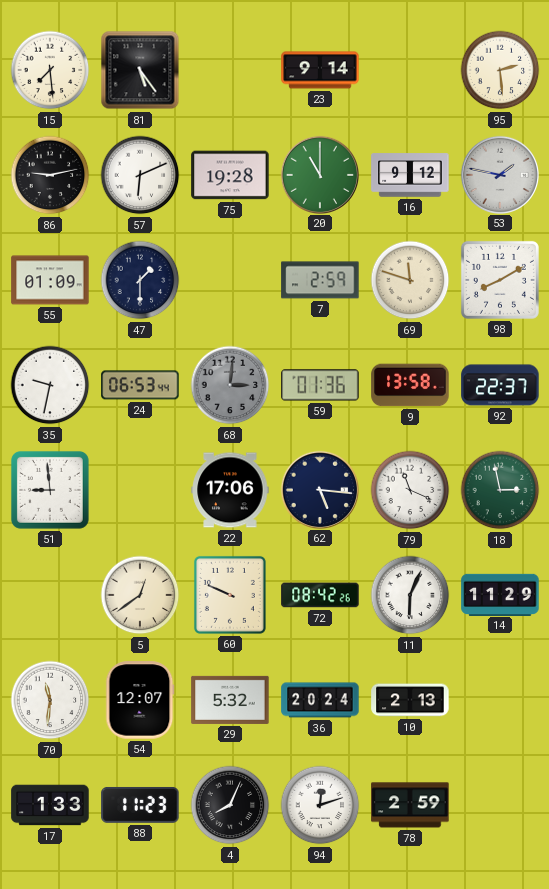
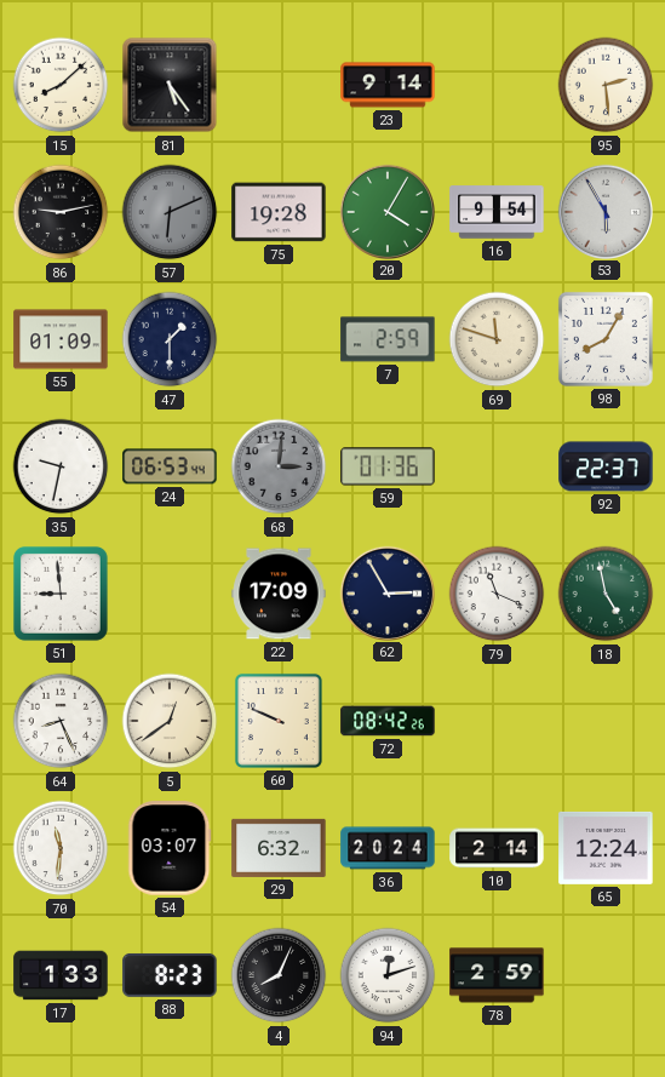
15: 7:29 -> 8:08
57 dial: white -> grey
20: 11:00 -> 4:05
16: 9:12 -> 9:54
53: 1:47 -> 5:55
98: 8:10 -> 8:05
9: 13:58 -> none
22: 17:06 -> 17:09
62: 5:16 -> 2:55
18: 2:58 -> 4:58
64: none -> 8:26
11: 6:04 -> none
14: 11:29 -> none
54: 12:07 -> 03:07
29: 5:32 -> 6:32
10: 2:13 -> 2:14
65: none -> 12:24
88: 11:23 -> 8:23
